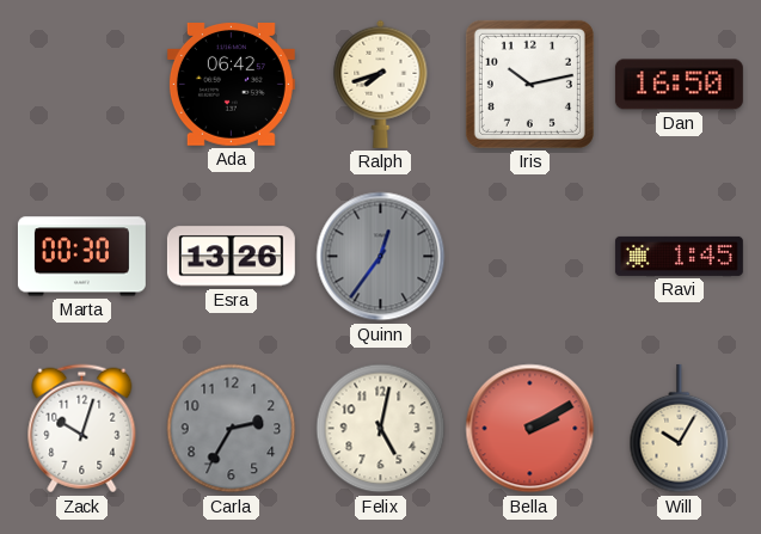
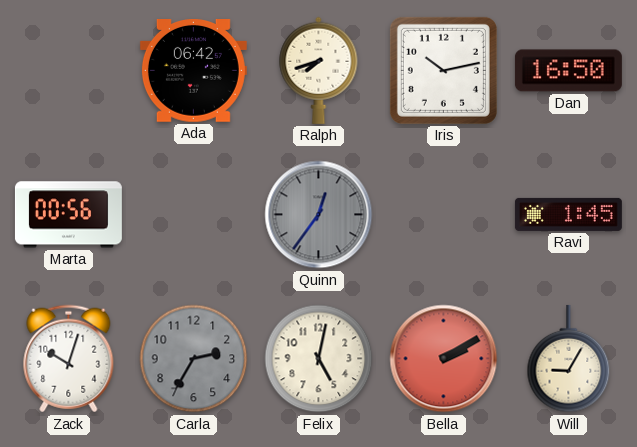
Marta: 00:30 -> 00:56
Esra: 13:26 -> none
Will: 10:05 -> 9:05
